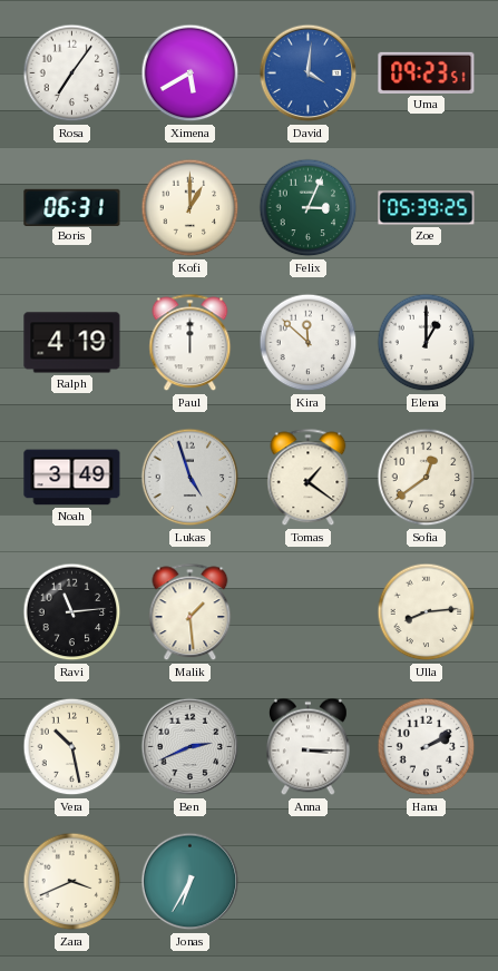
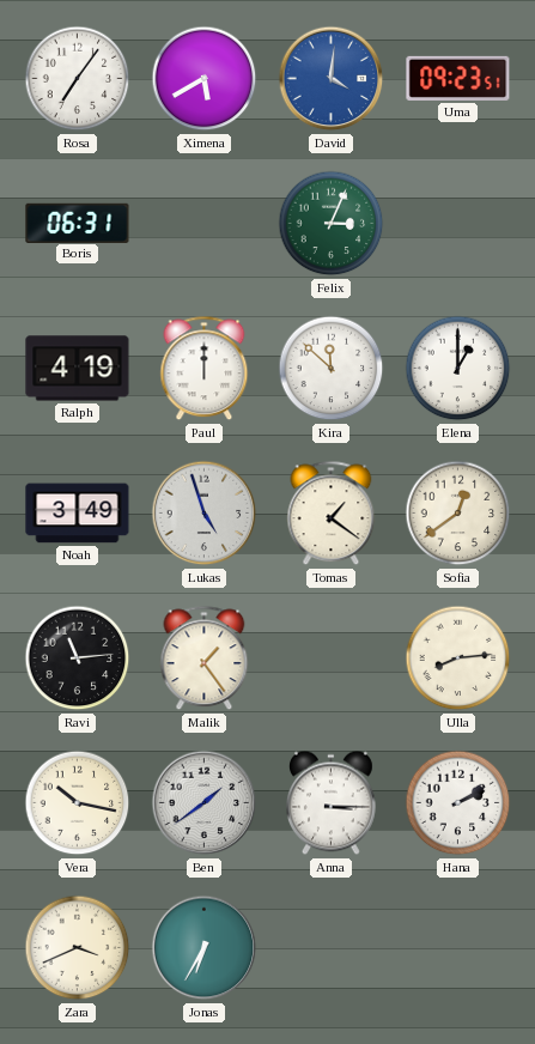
Kofi: 1:00 -> none
Zoe: 05:39 -> none
Malik: 1:29 -> 1:24
Vera: 10:28 -> 10:17
Ben: 2:41 -> 1:39
